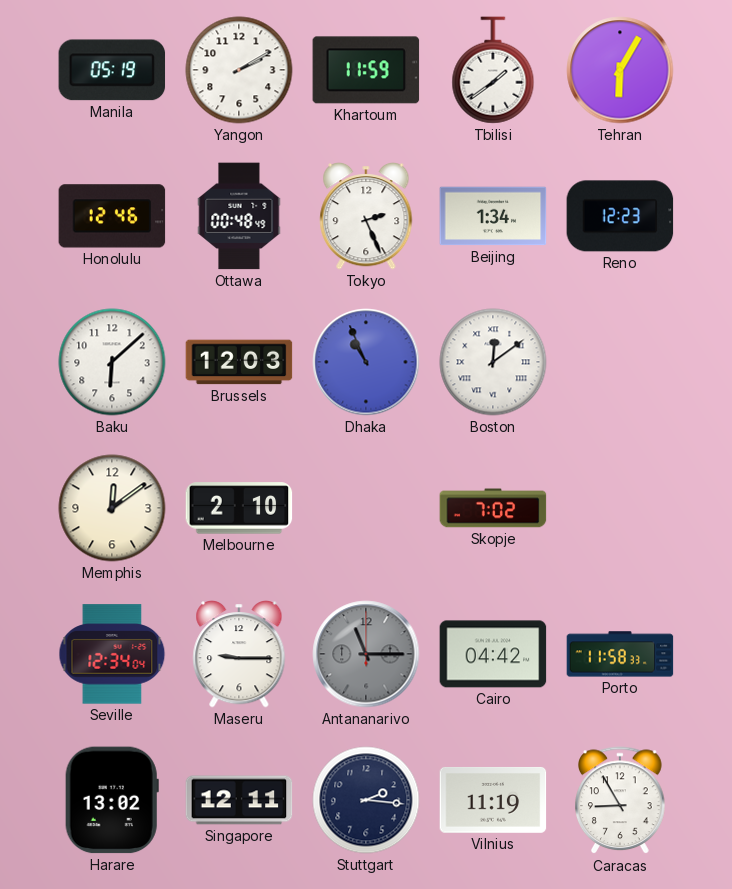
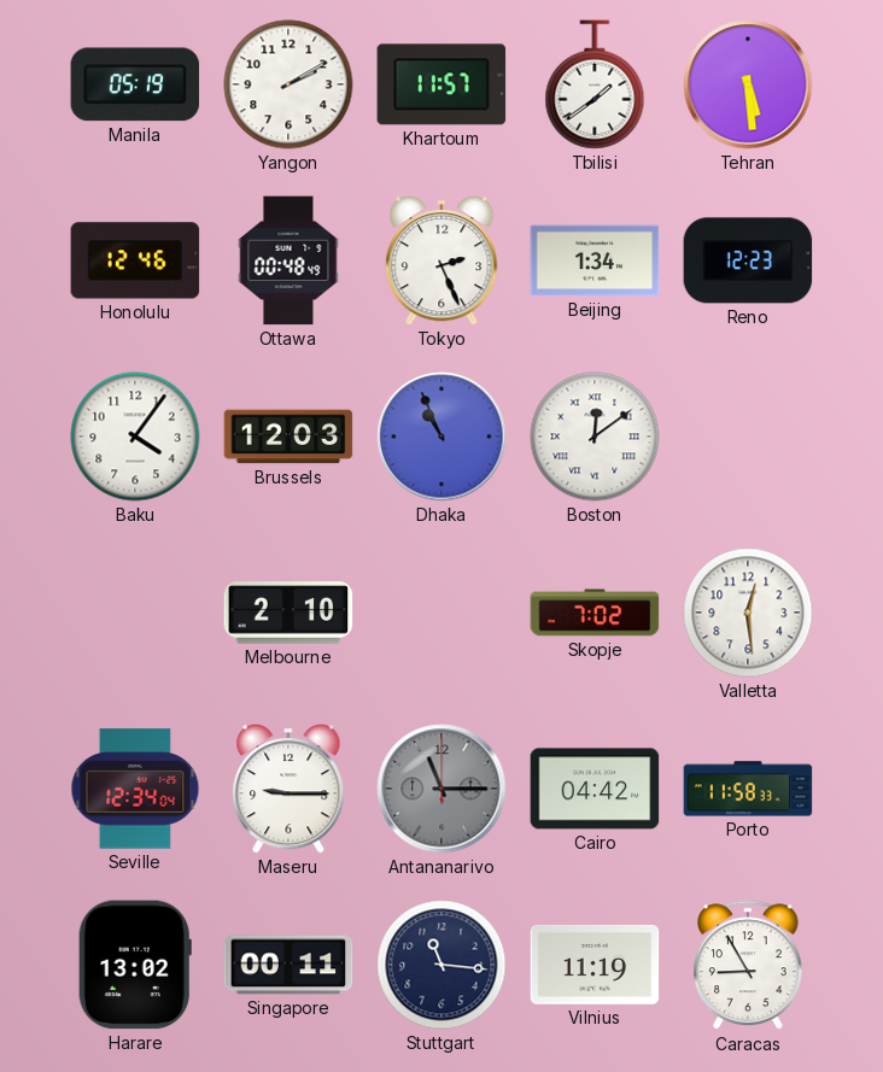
Khartoum: 11:59 -> 11:57
Tehran: 6:05 -> 5:29
Baku: 6:08 -> 4:06
Memphis: 12:09 -> none
Valletta: none -> 12:29
Singapore: 12:11 -> 00:11
Stuttgart: 2:16 -> 11:16
